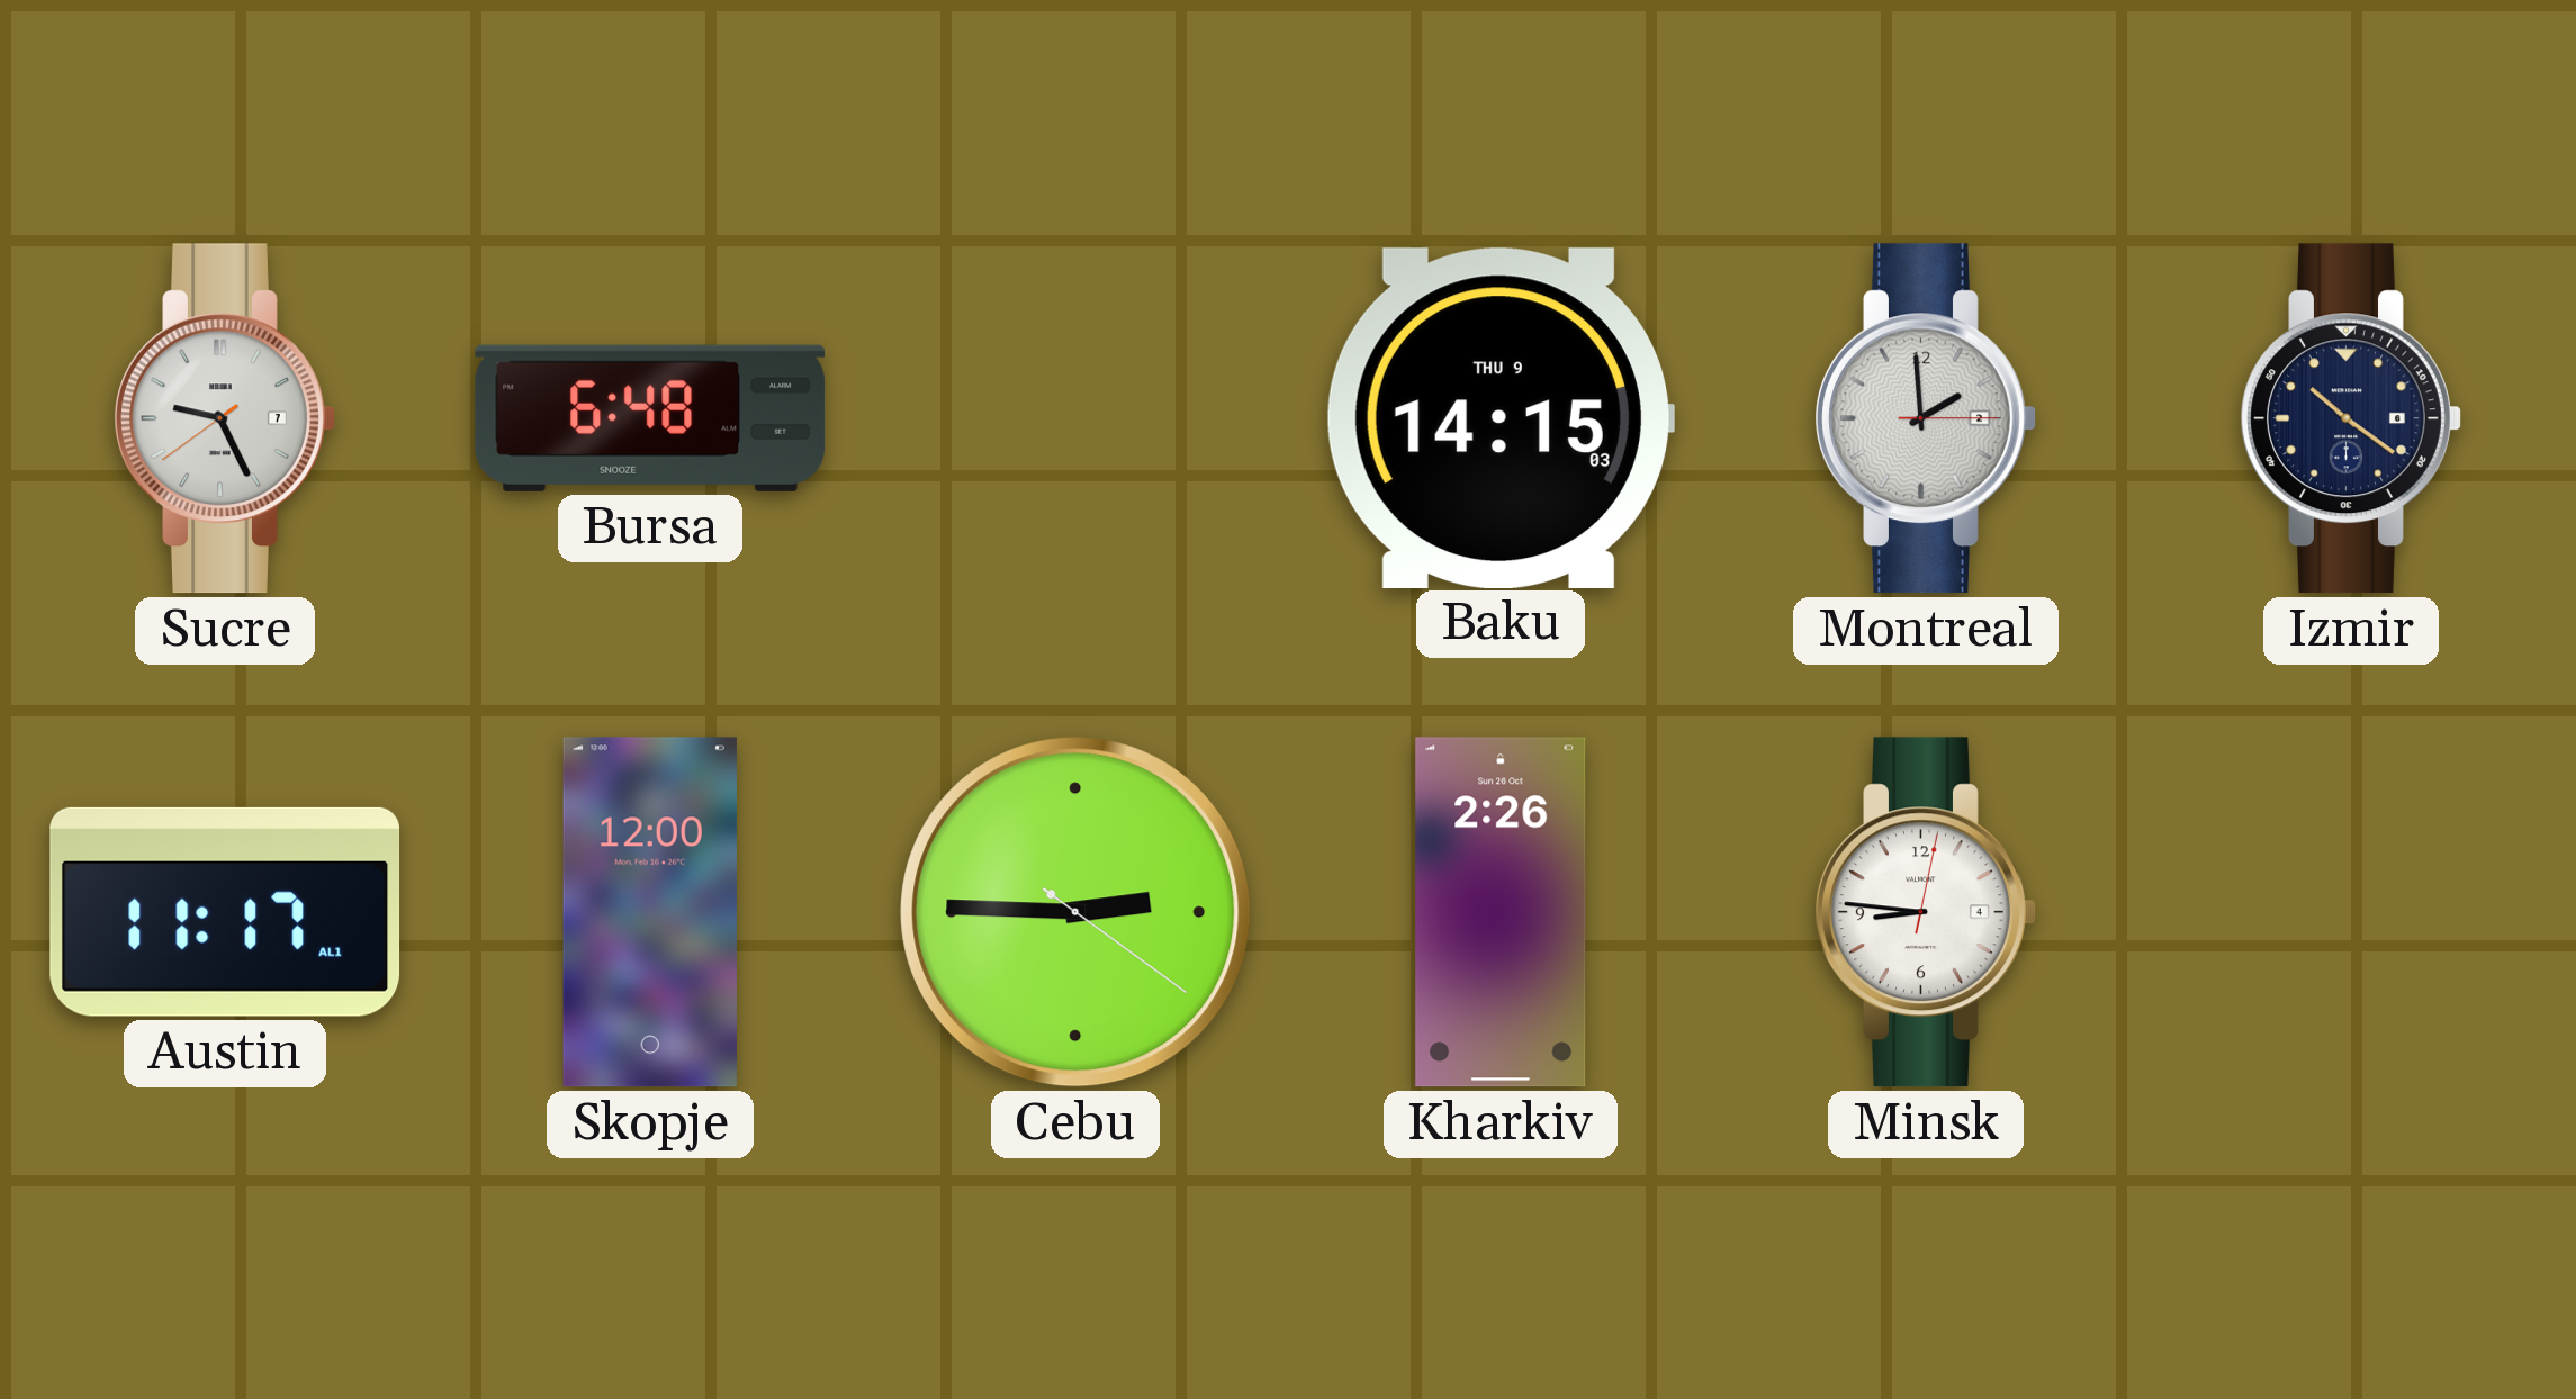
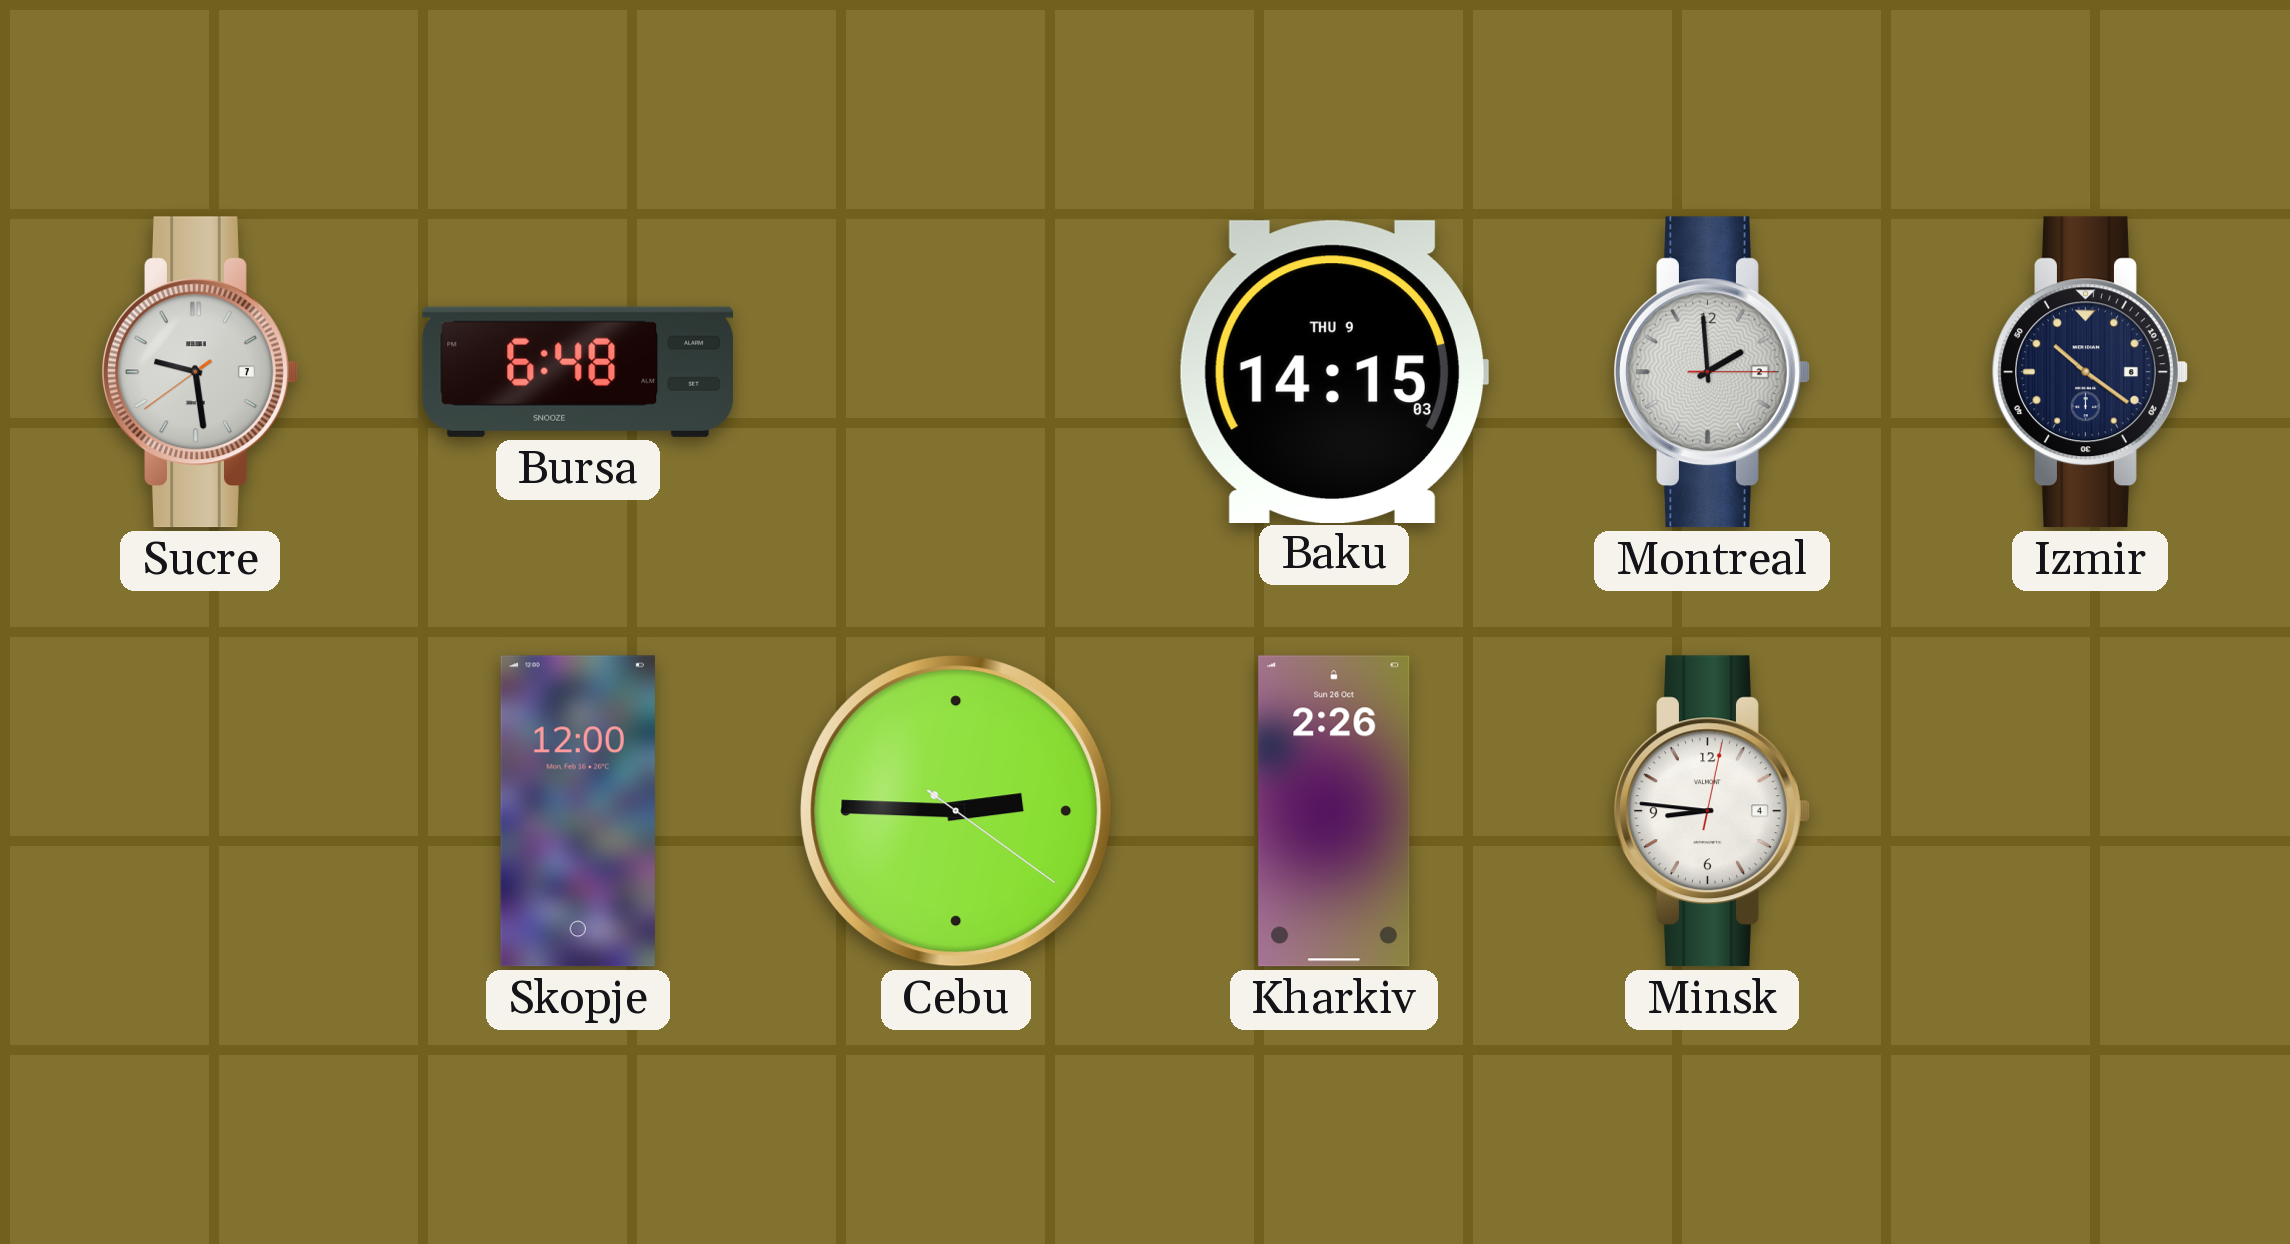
Sucre: 9:25 -> 9:28
Austin: 11:17 -> none
